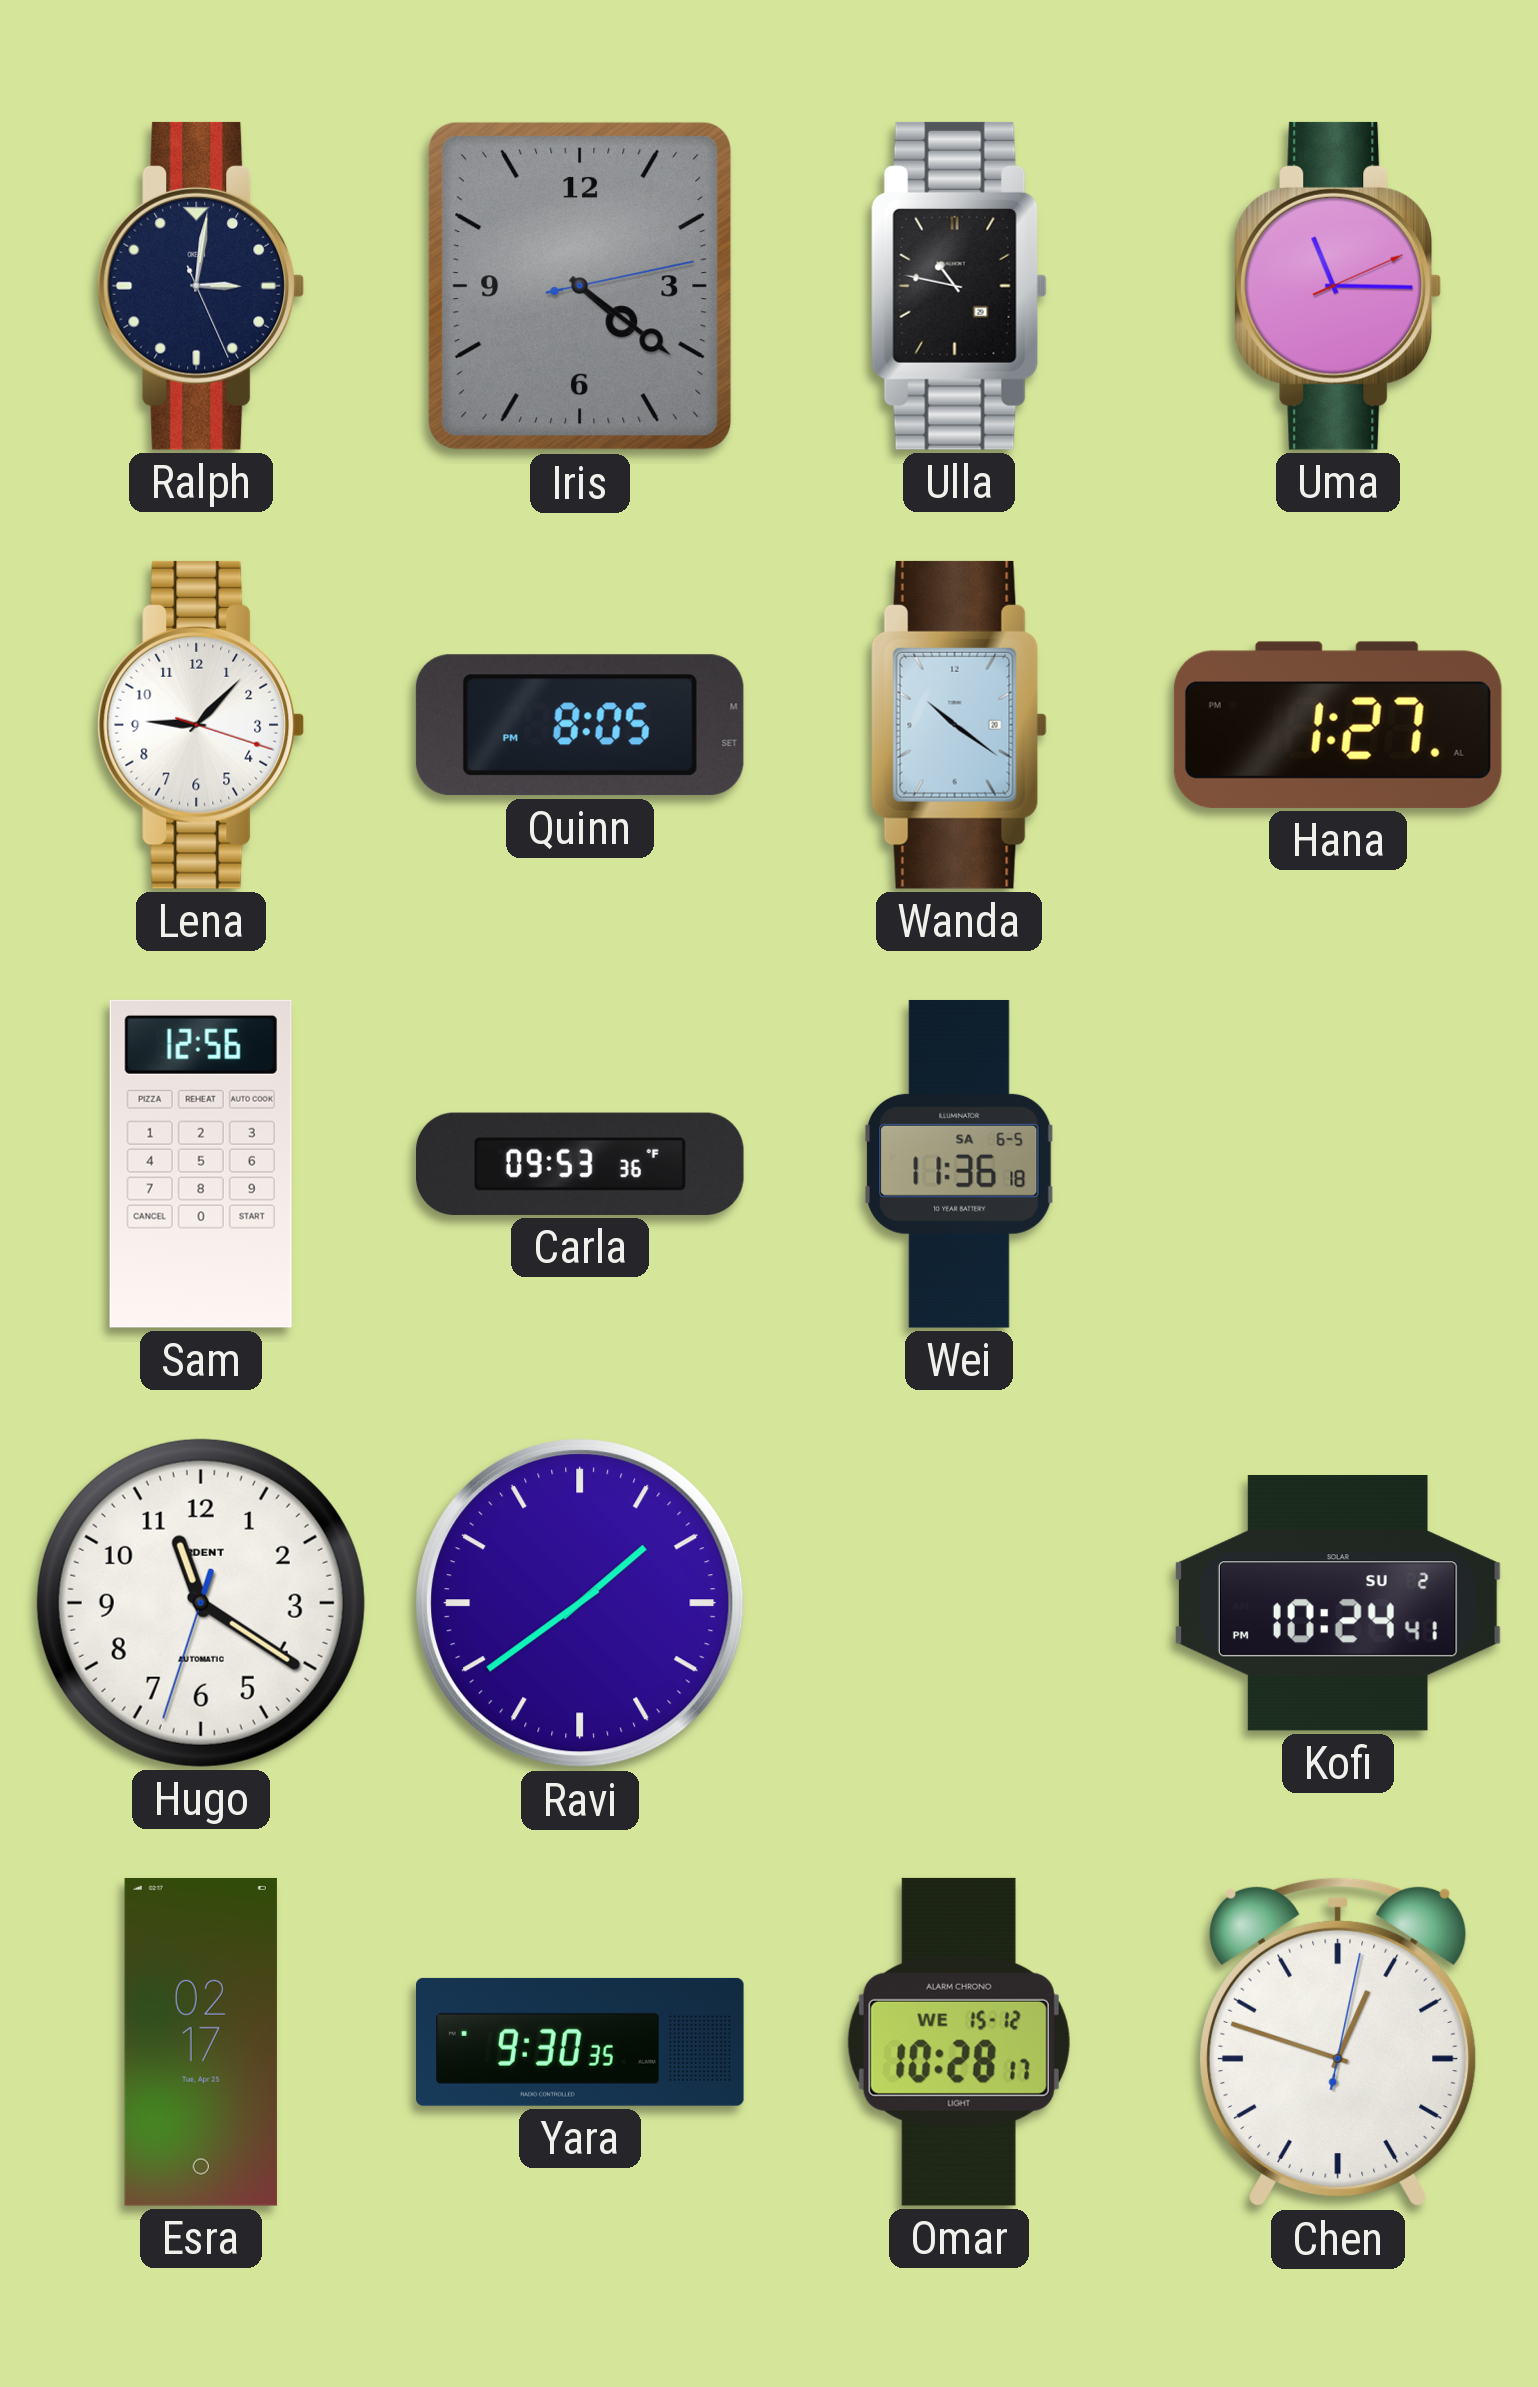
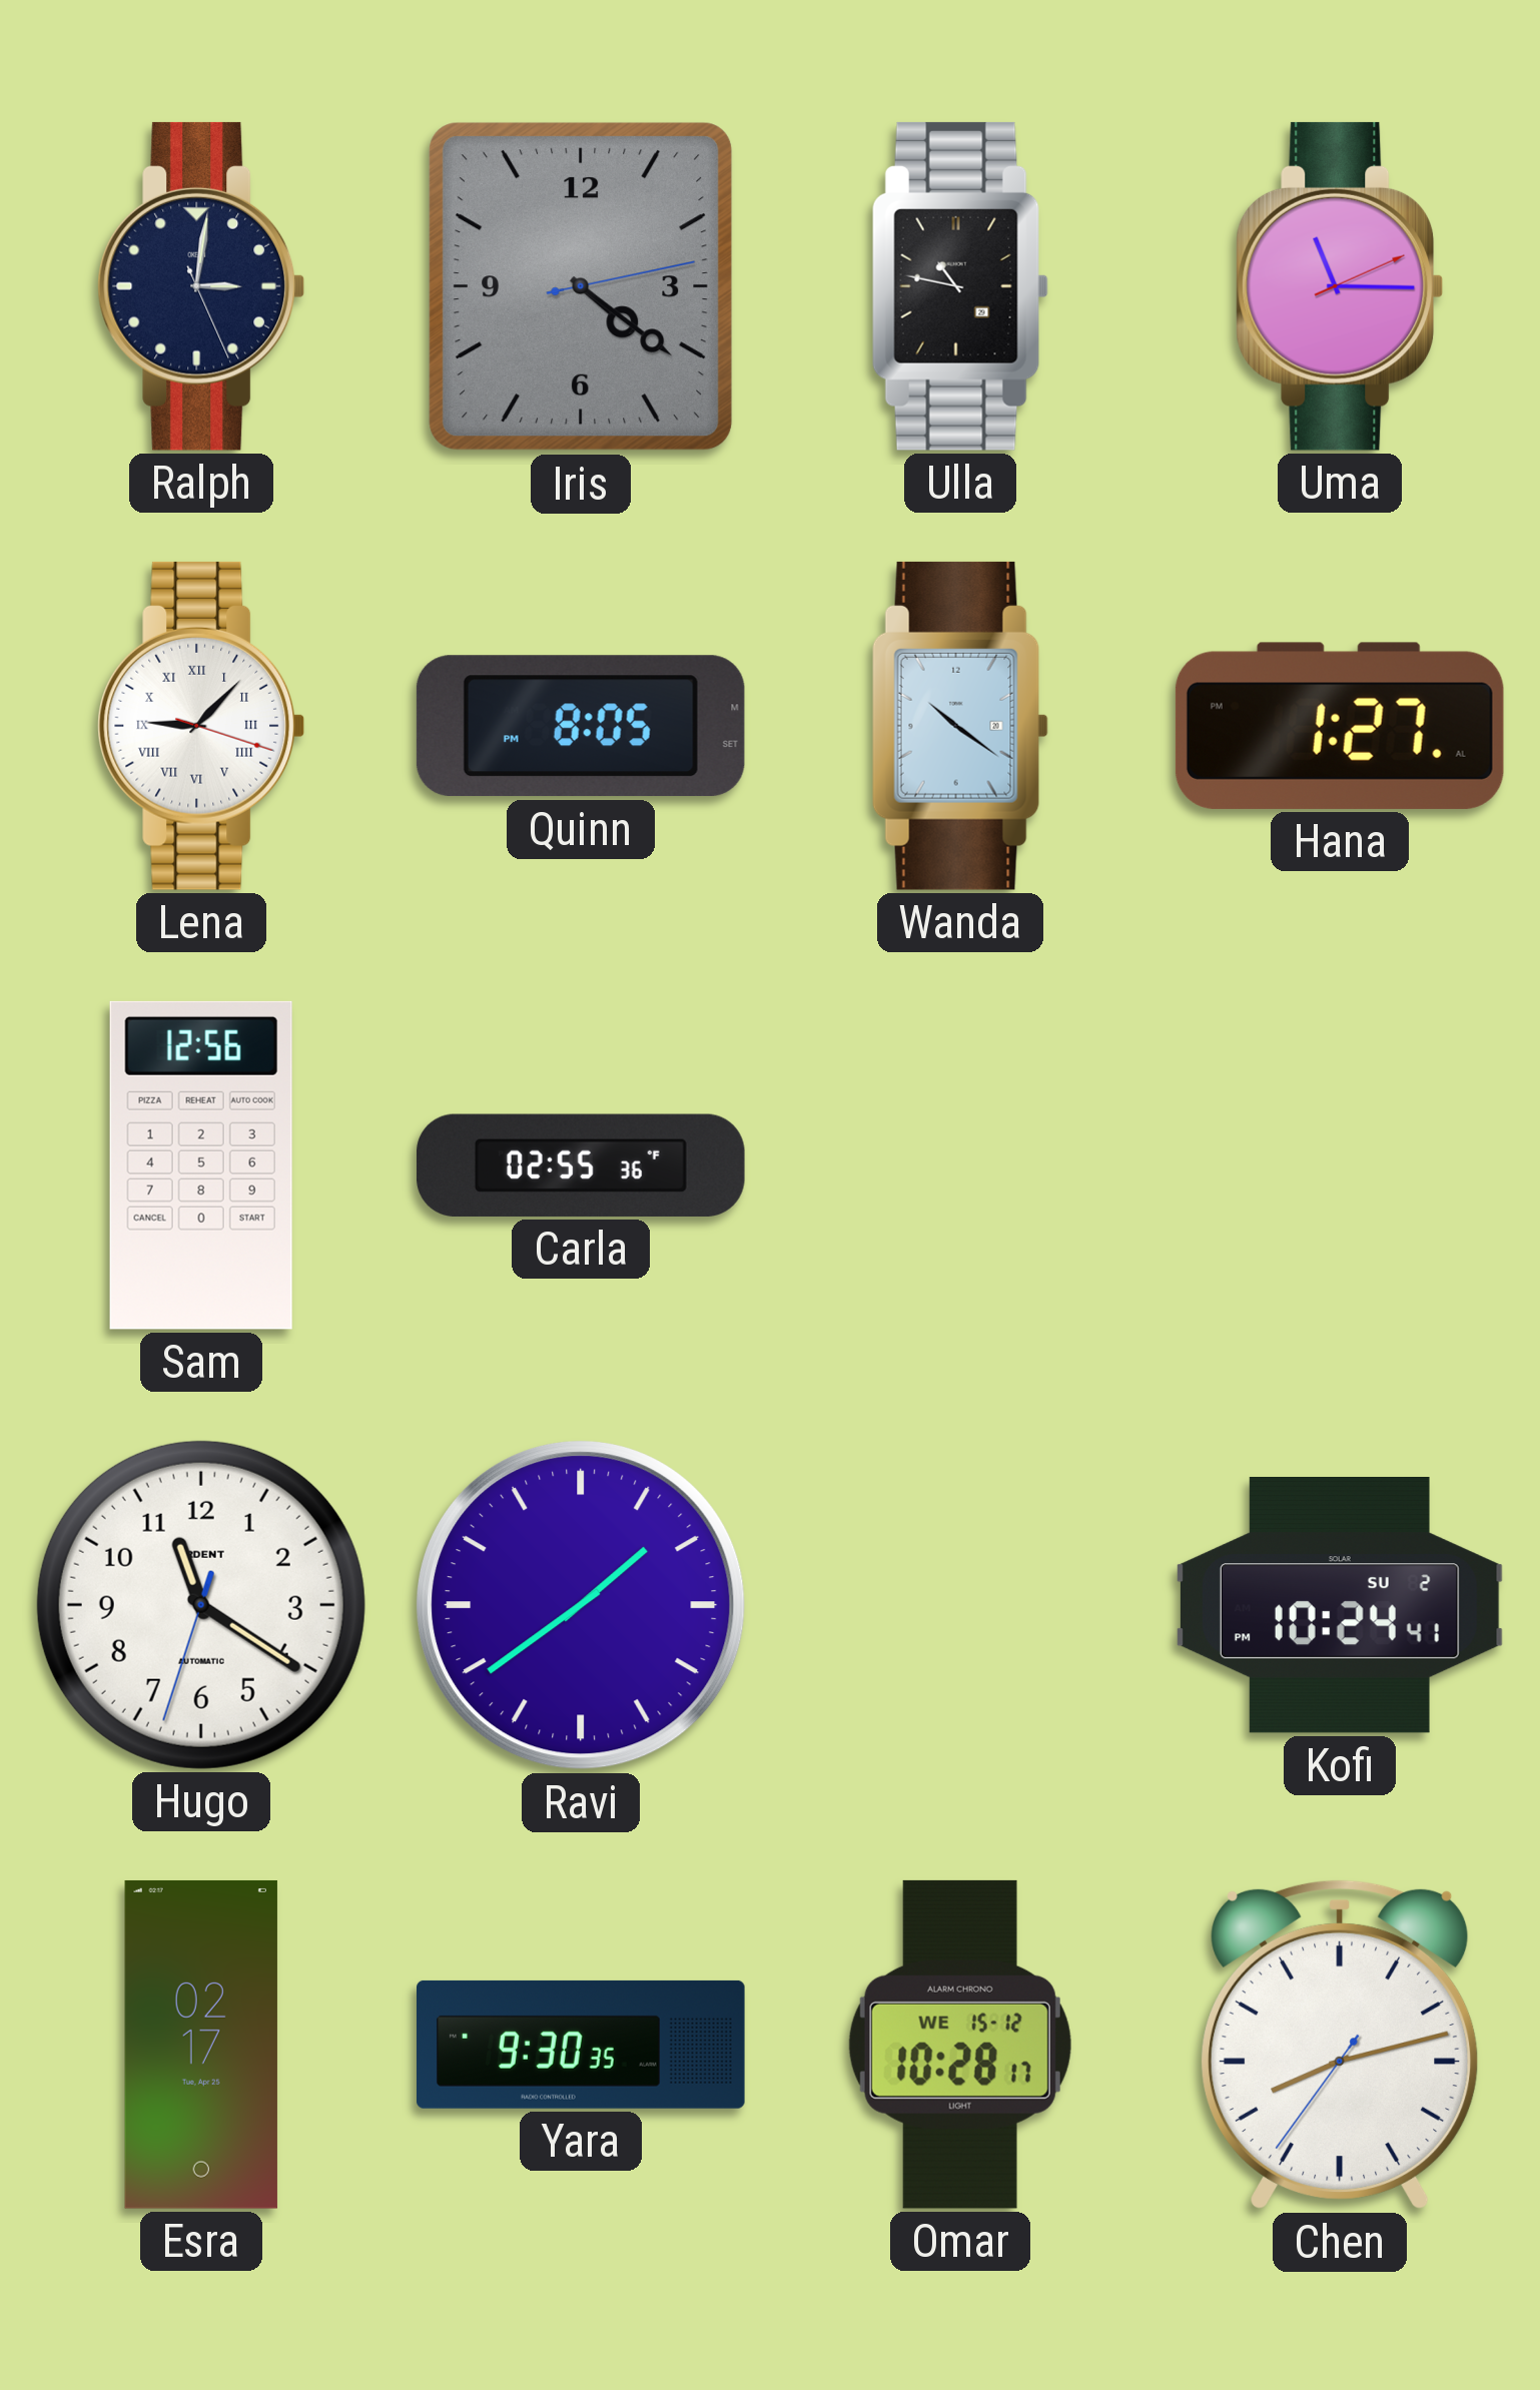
Lena numerals: Arabic -> Roman
Carla: 09:53 -> 02:55
Wei: 11:36 -> none
Chen: 12:48 -> 8:12
